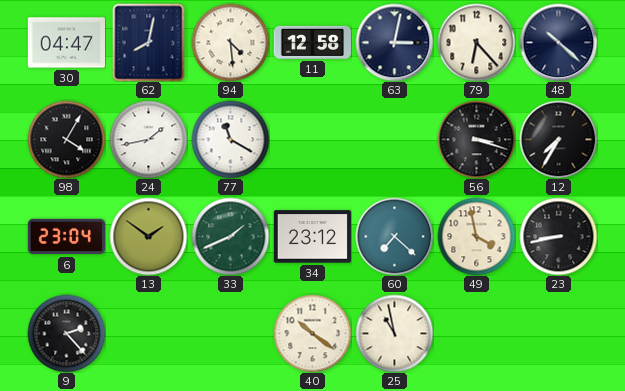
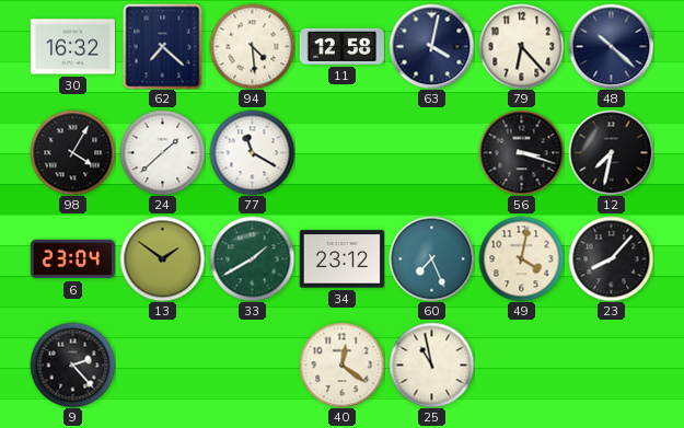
30: 04:47 -> 16:32
62: 8:02 -> 7:22
63: 3:02 -> 4:02
24: 1:43 -> 1:38
12: 7:35 -> 7:32
33: 1:41 -> 1:40
60: 7:22 -> 7:26
49: 3:58 -> 4:02
23: 8:43 -> 8:07
40: 10:21 -> 12:21
